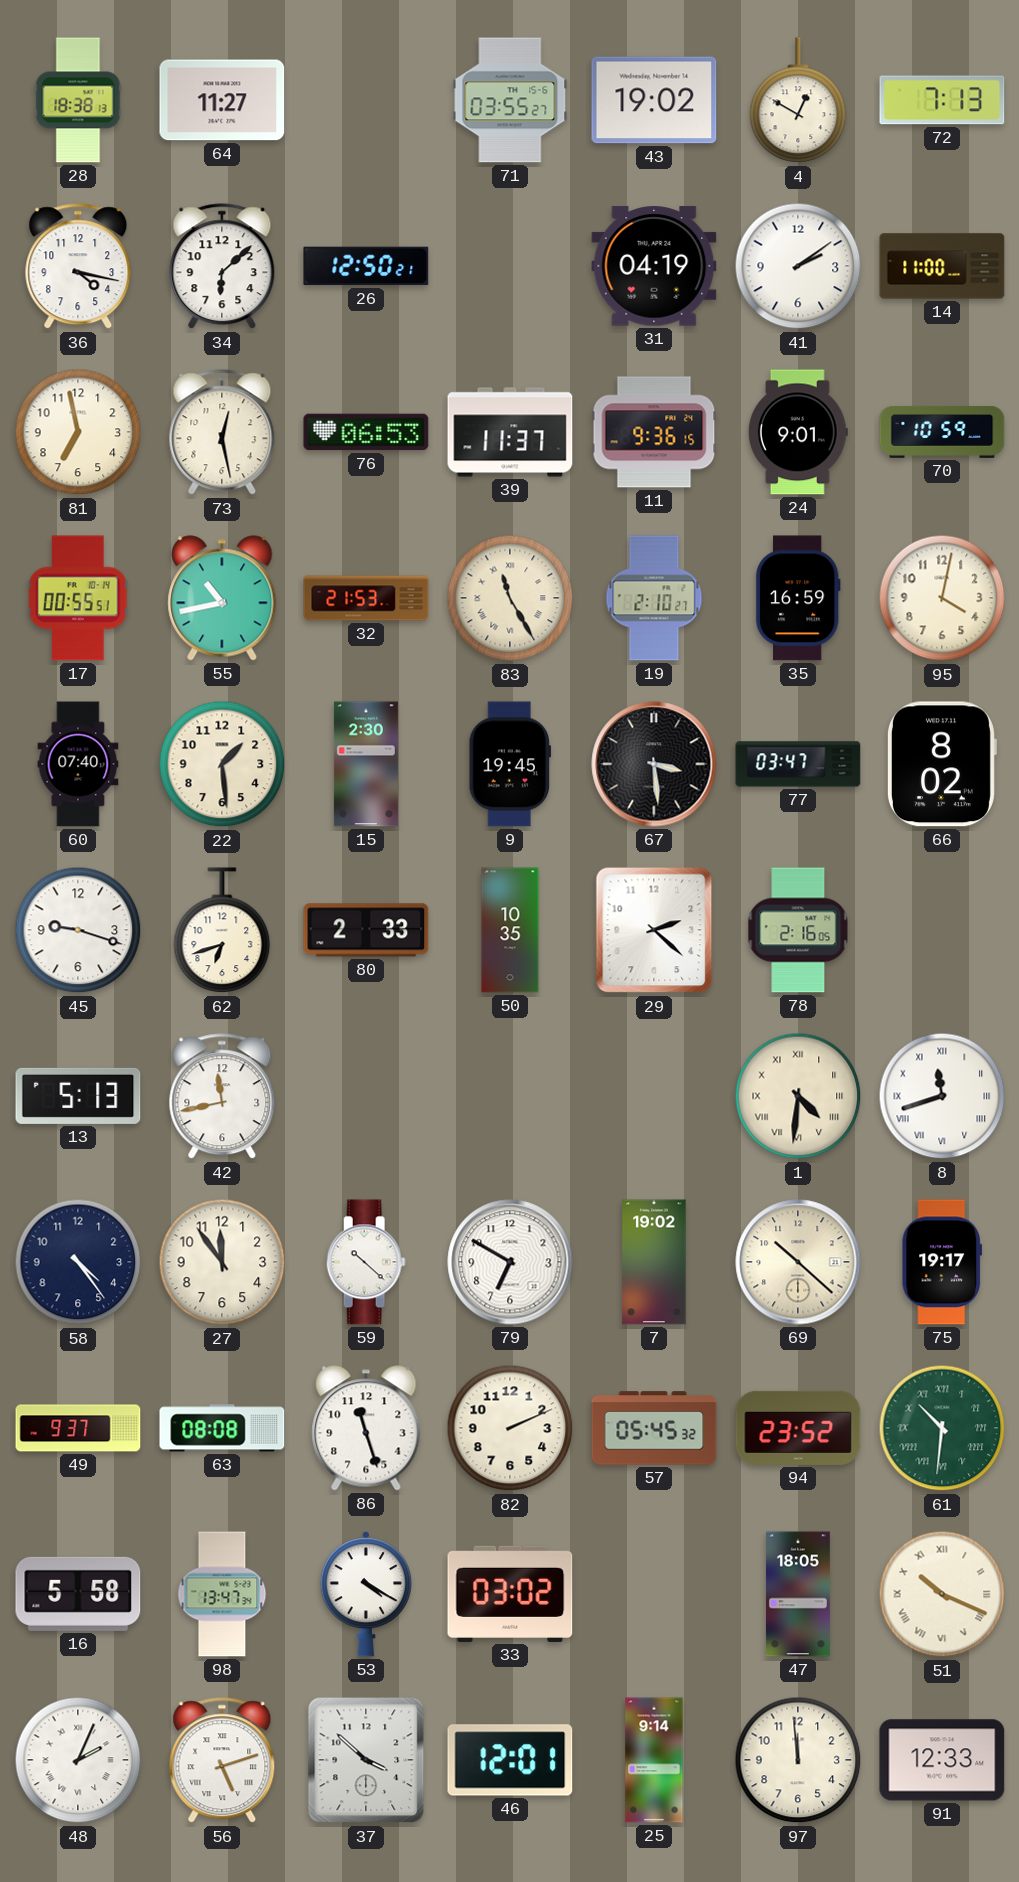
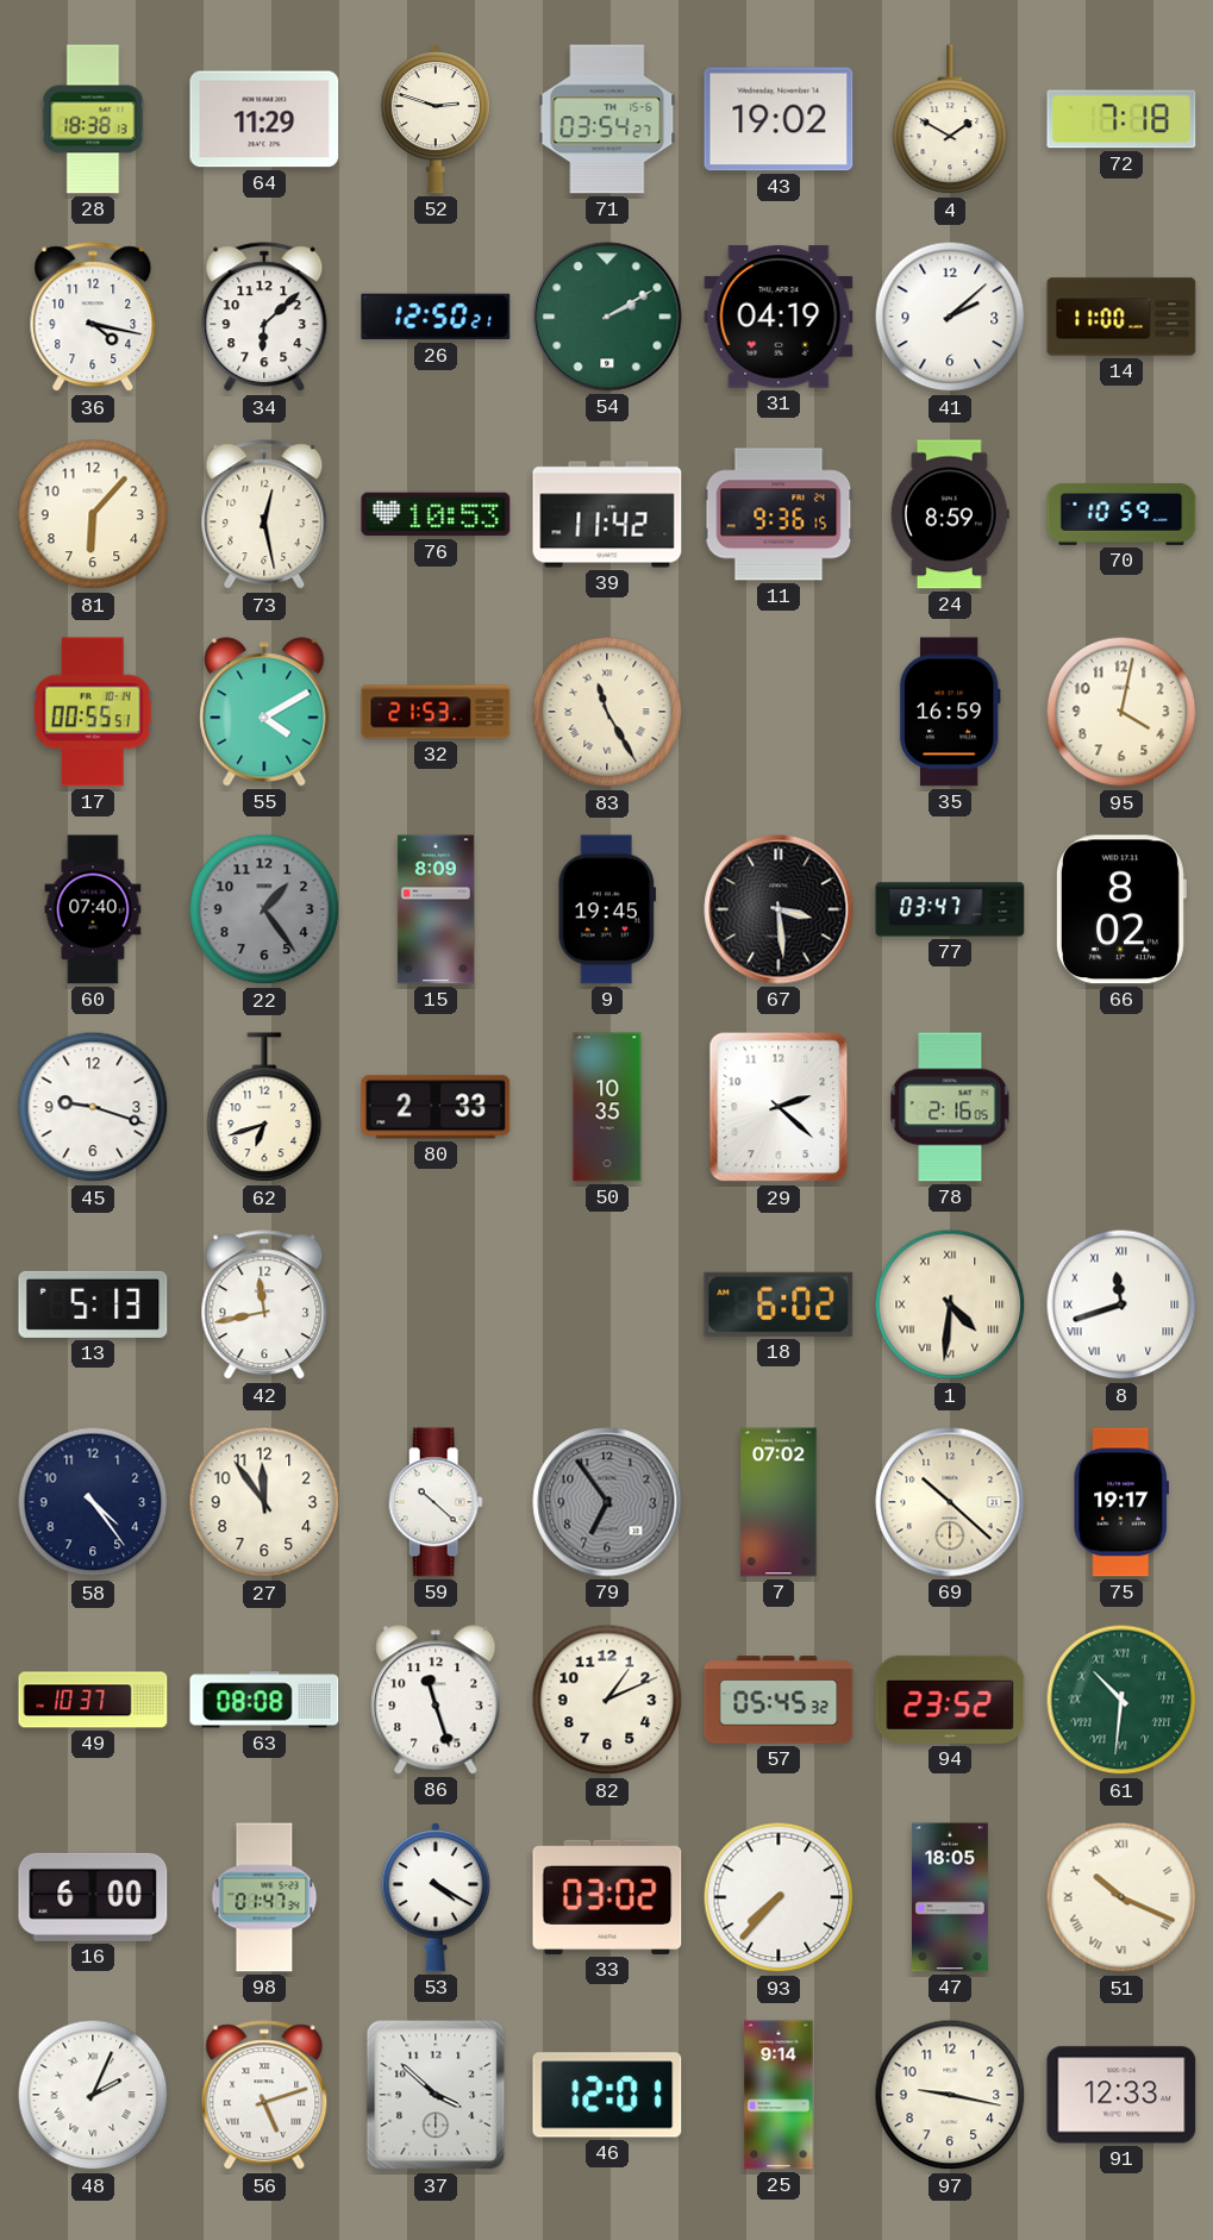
64: 11:27 -> 11:29
52: none -> 2:48
71: 03:55 -> 03:54
4: 12:50 -> 1:50
72: 7:13 -> 7:18
54: none -> 2:10
41: 2:09 -> 2:08
81: 6:58 -> 6:07
76: 06:53 -> 10:53
39: 11:37 -> 11:42
24: 9:01 -> 8:59
55: 10:43 -> 4:10
19: 2:10 -> none
22: 1:29 -> 1:24
22 dial: cream -> grey
15: 2:30 -> 8:09
18: none -> 6:02
79: 6:50 -> 6:54
79 dial: white -> grey
7: 19:02 -> 07:02
49: 9:37 -> 10:37
82: 2:11 -> 1:11
16: 5:58 -> 6:00
98: 13:47 -> 01:47
93: none -> 7:37
97: 11:59 -> 9:17
